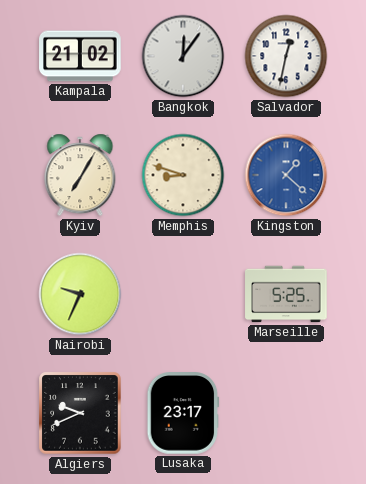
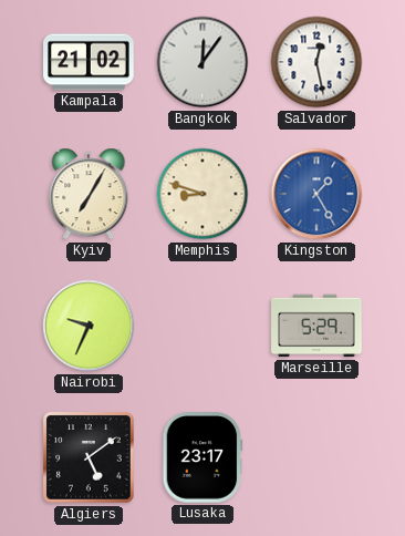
Salvador: 12:32 -> 12:28
Kingston: 1:22 -> 1:25
Marseille: 5:25 -> 5:29
Algiers: 9:41 -> 5:09
